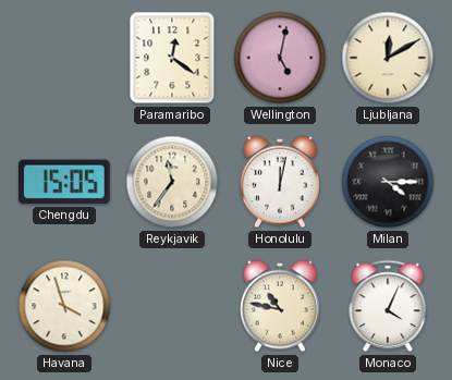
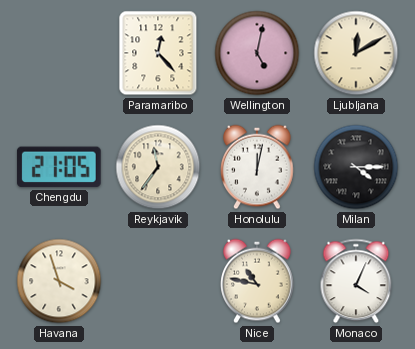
Paramaribo: 12:21 -> 12:23
Chengdu: 15:05 -> 21:05
